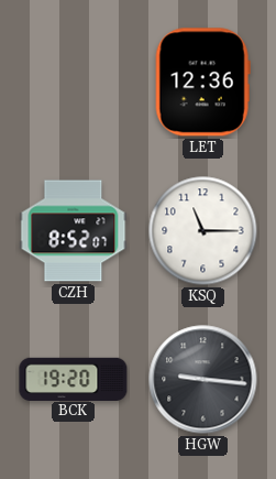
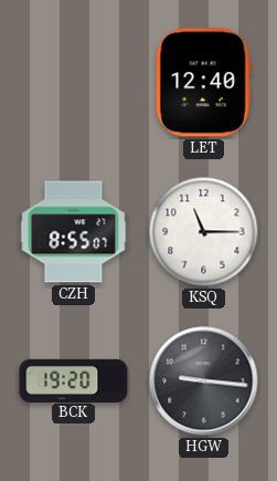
LET: 12:36 -> 12:40
CZH: 8:52 -> 8:55
